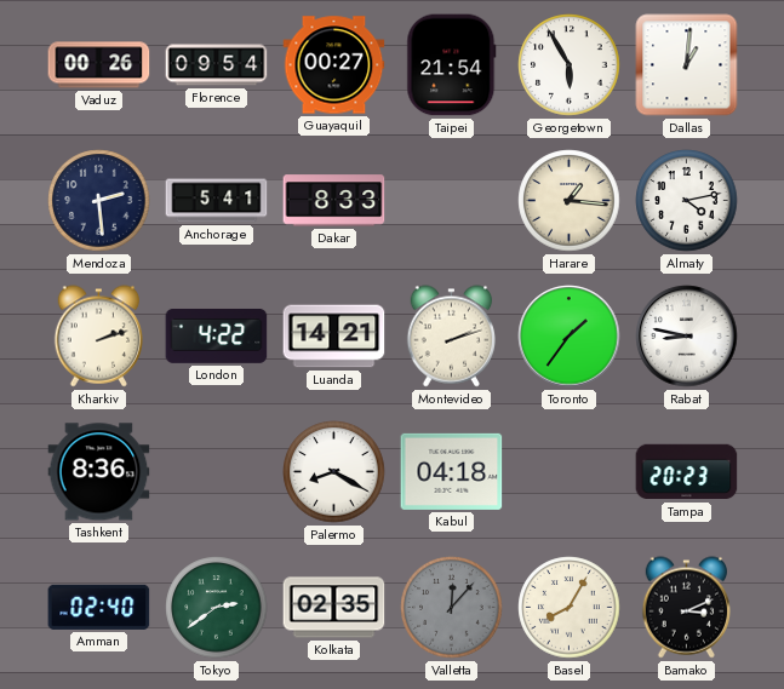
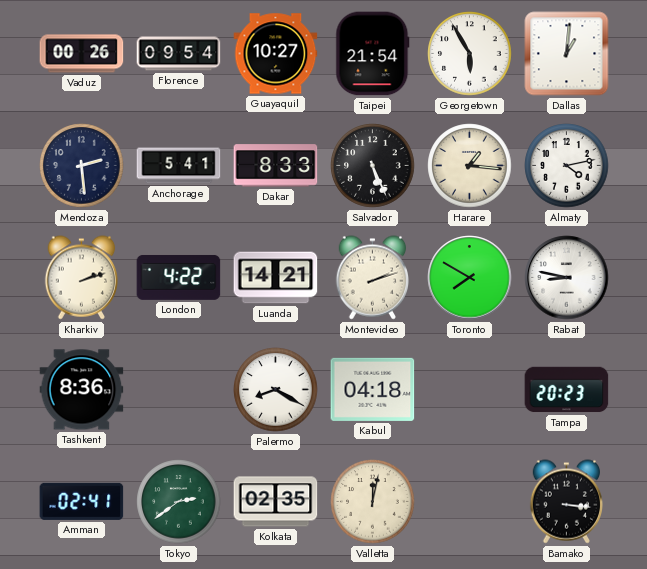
Guayaquil: 00:27 -> 10:27
Salvador: none -> 5:26
Toronto: 1:36 -> 7:50
Amman: 02:40 -> 02:41
Valletta: 12:07 -> 12:02
Valletta dial: grey -> cream
Basel: 8:05 -> none
Bamako: 3:11 -> 3:16
